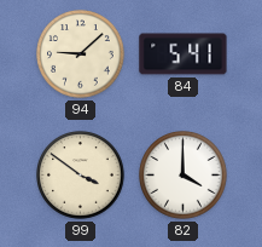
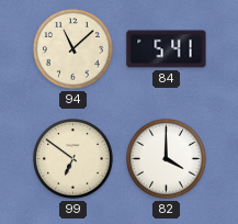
94: 9:08 -> 11:08
99: 3:51 -> 6:51
